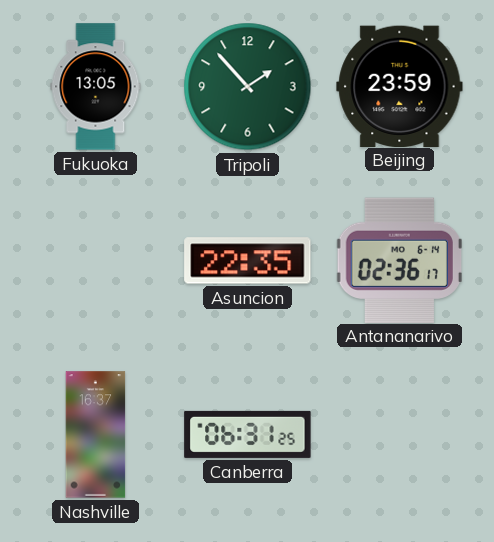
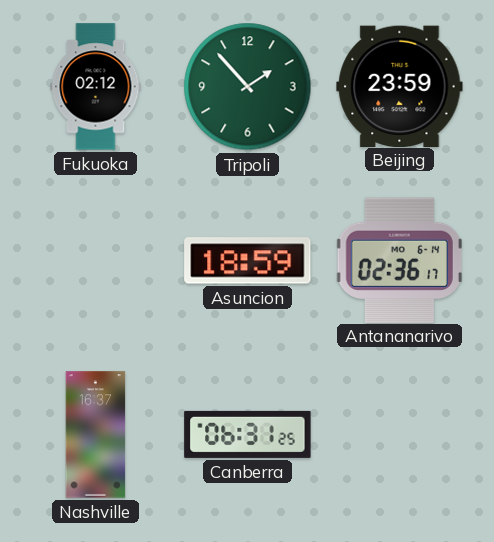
Fukuoka: 13:05 -> 02:12
Asuncion: 22:35 -> 18:59
